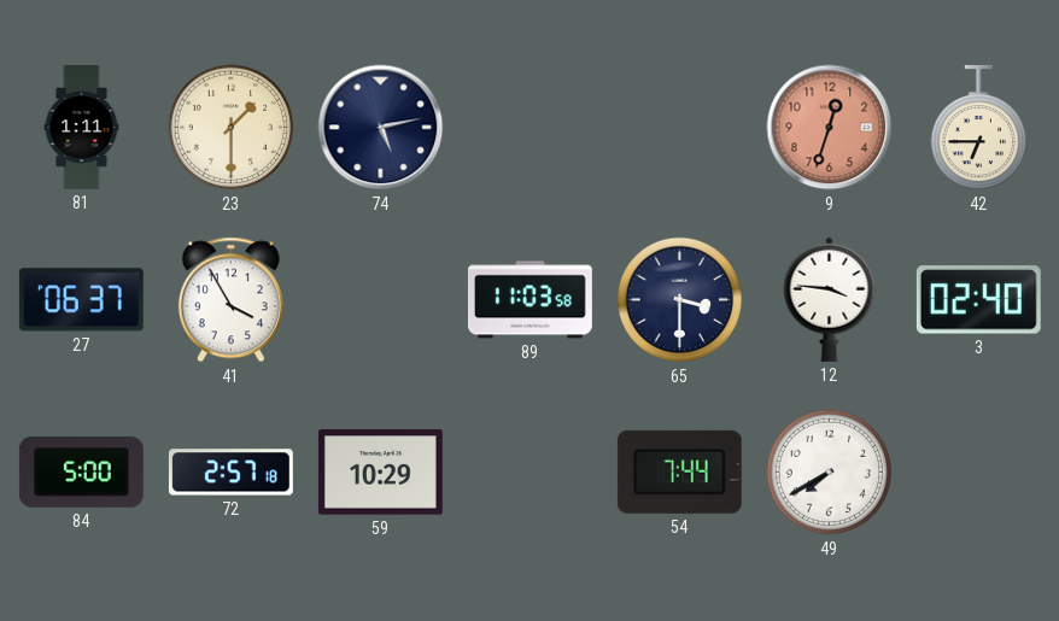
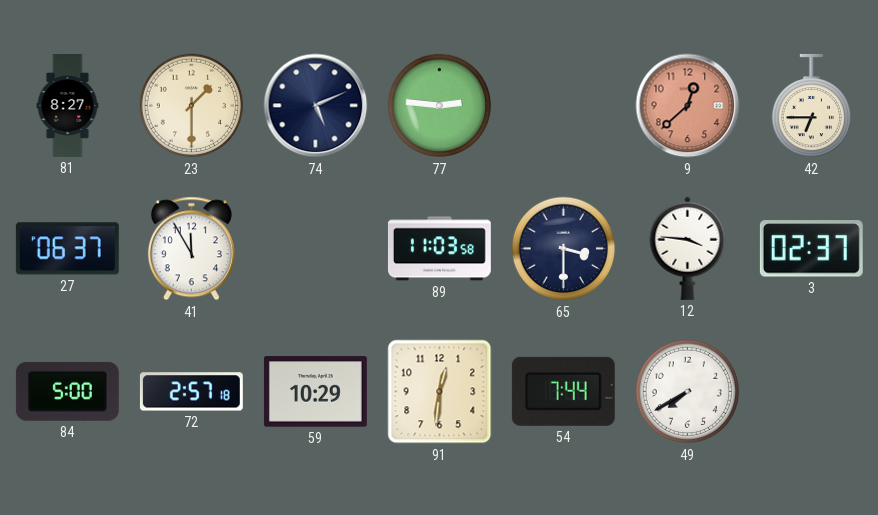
81: 1:11 -> 8:27
74: 5:13 -> 5:11
77: none -> 2:46
9: 12:33 -> 12:38
41: 3:55 -> 11:55
3: 02:40 -> 02:37
91: none -> 12:31
